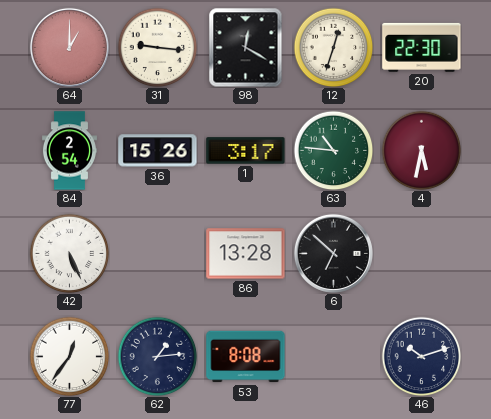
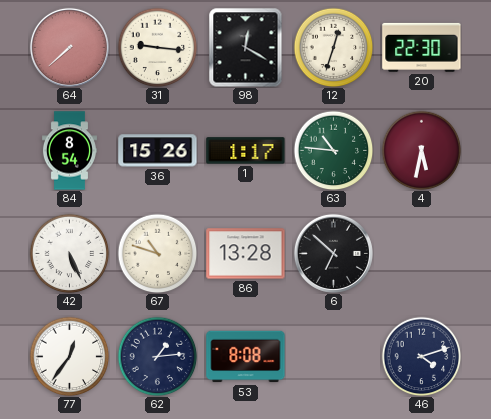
64: 1:00 -> 7:38
84: 2:54 -> 8:54
1: 3:17 -> 1:17
67: none -> 10:48
46: 10:12 -> 4:12
